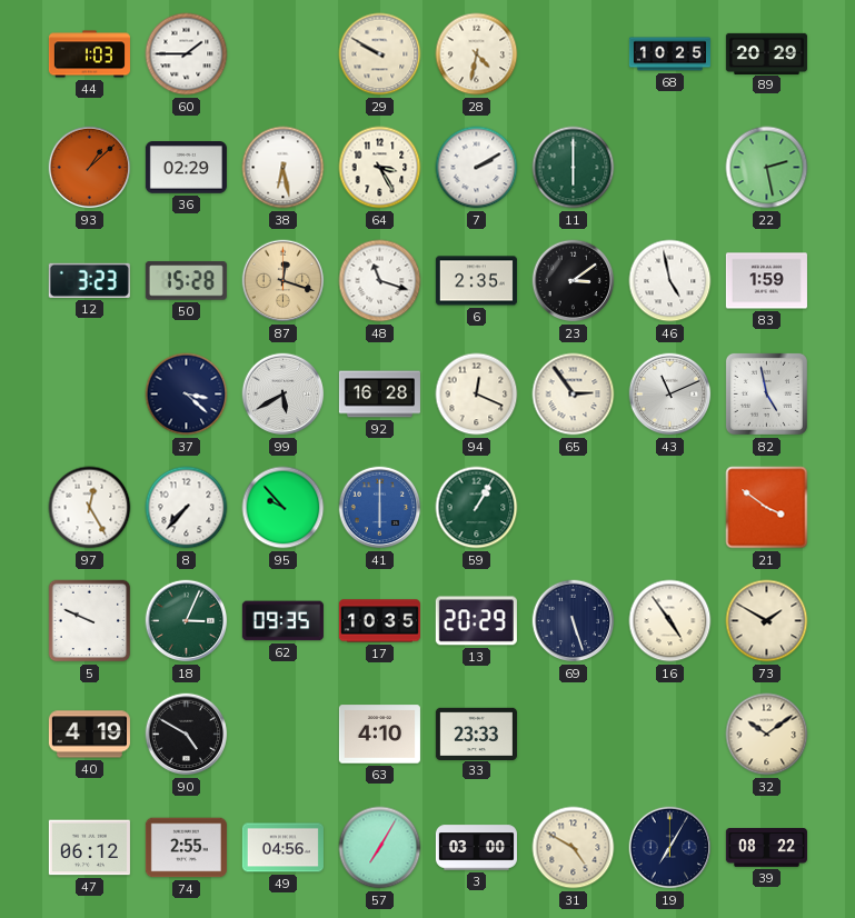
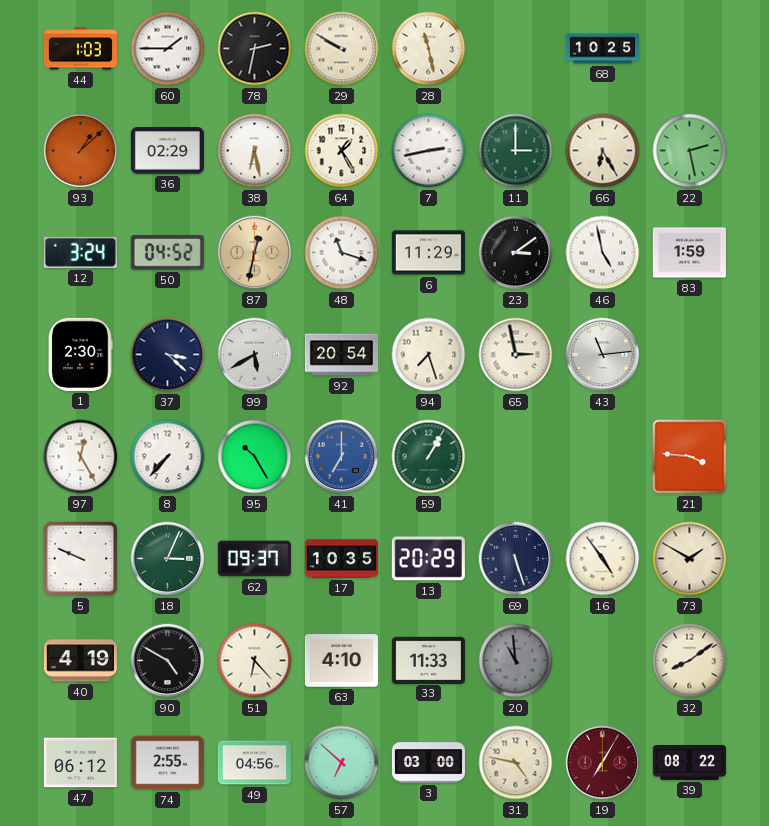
78: none -> 2:32
28: 4:32 -> 11:28
89: 20:29 -> none
64: 3:25 -> 1:25
7: 2:10 -> 2:43
11: 6:00 -> 3:00
66: none -> 6:25
12: 3:23 -> 3:24
50: 15:28 -> 04:52
87: 12:18 -> 12:32
6: 2:35 -> 11:29
1: none -> 2:30
92: 16:28 -> 20:54
94: 12:19 -> 7:27
65: 2:54 -> 2:58
43: 11:11 -> 11:14
82: 4:58 -> none
95: 9:53 -> 10:25
41: 6:00 -> 7:00
21: 3:51 -> 3:46
62: 09:35 -> 09:37
51: none -> 6:23
33: 23:33 -> 11:33
20: none -> 10:59
32: 10:09 -> 8:09
57: 7:05 -> 6:52
31: 4:50 -> 4:47
19 dial: navy -> burgundy
